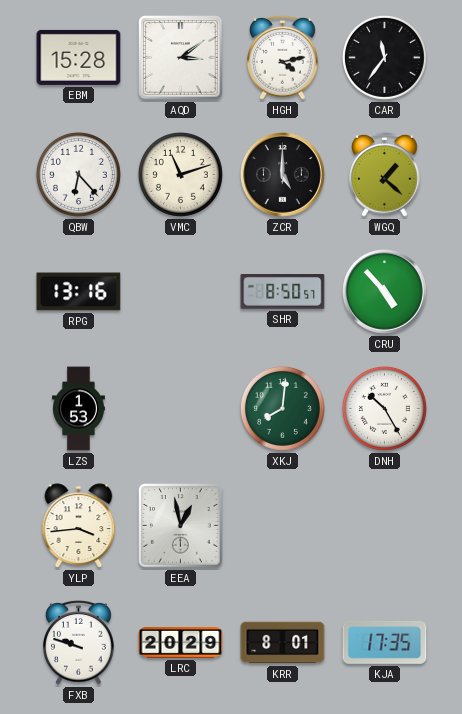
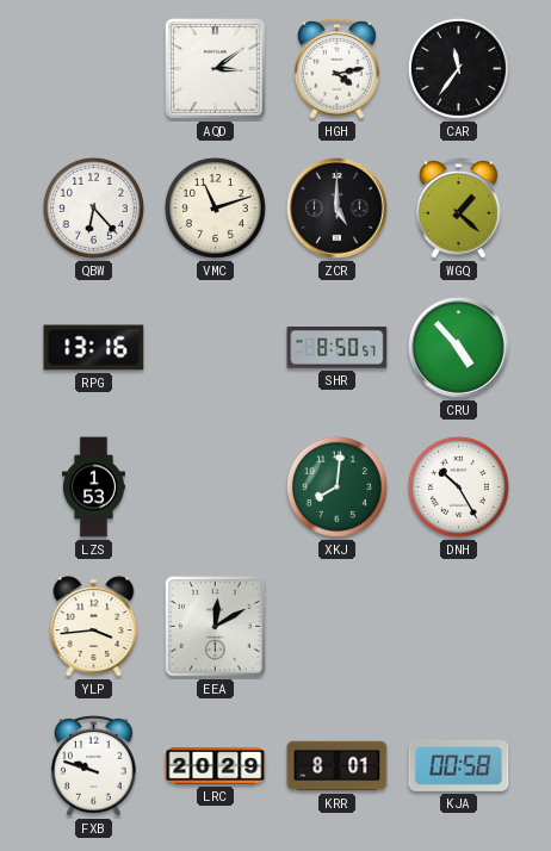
EBM: 15:28 -> none
EEA: 12:58 -> 12:10
KJA: 17:35 -> 00:58
